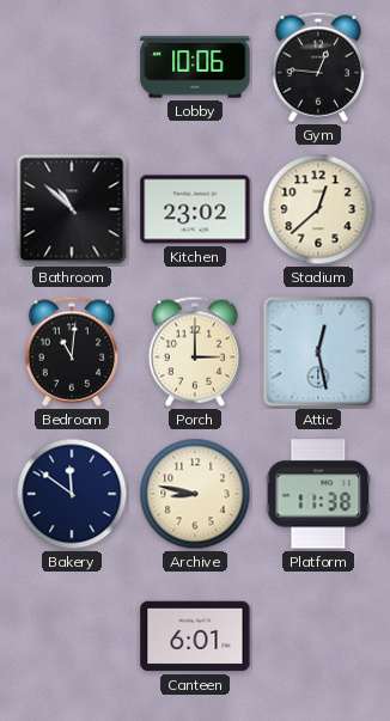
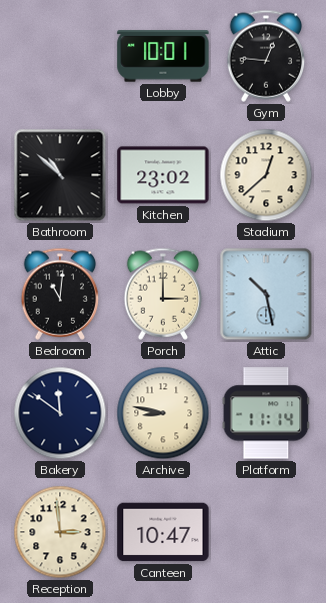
Lobby: 10:06 -> 10:01
Attic: 12:28 -> 10:28
Platform: 11:38 -> 11:14
Reception: none -> 2:59
Canteen: 6:01 -> 10:47
